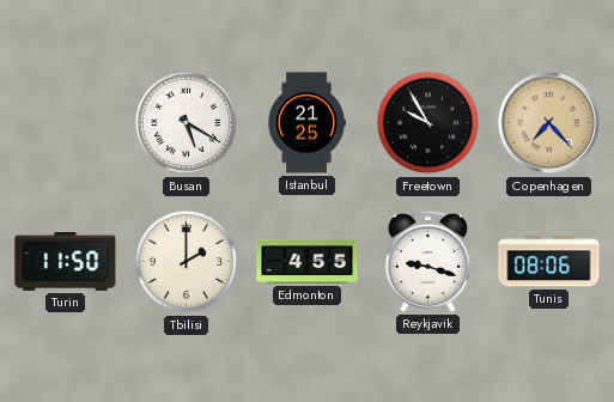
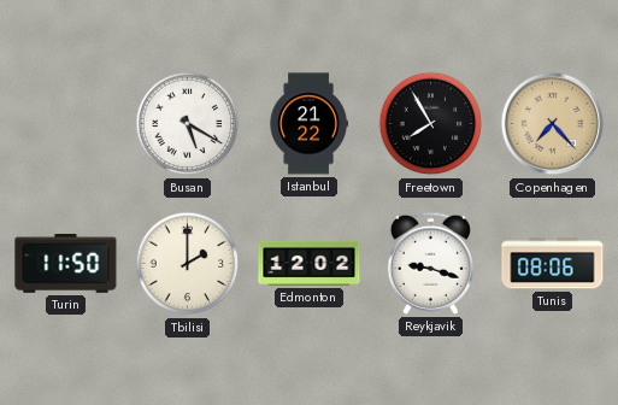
Istanbul: 21:25 -> 21:22
Freetown: 9:55 -> 7:55
Edmonton: 4:55 -> 12:02
